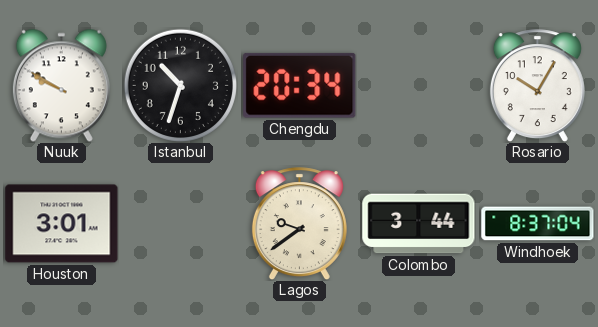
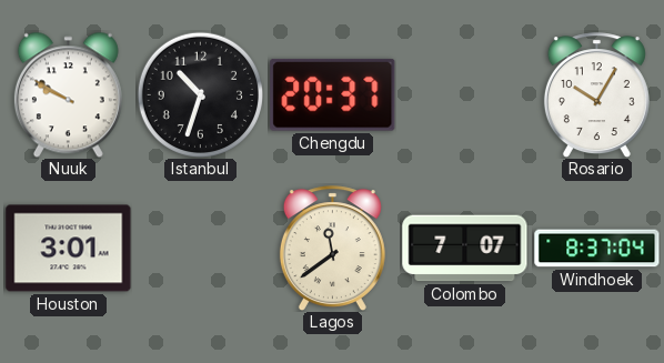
Chengdu: 20:34 -> 20:37
Lagos: 9:39 -> 11:39
Colombo: 3:44 -> 7:07
